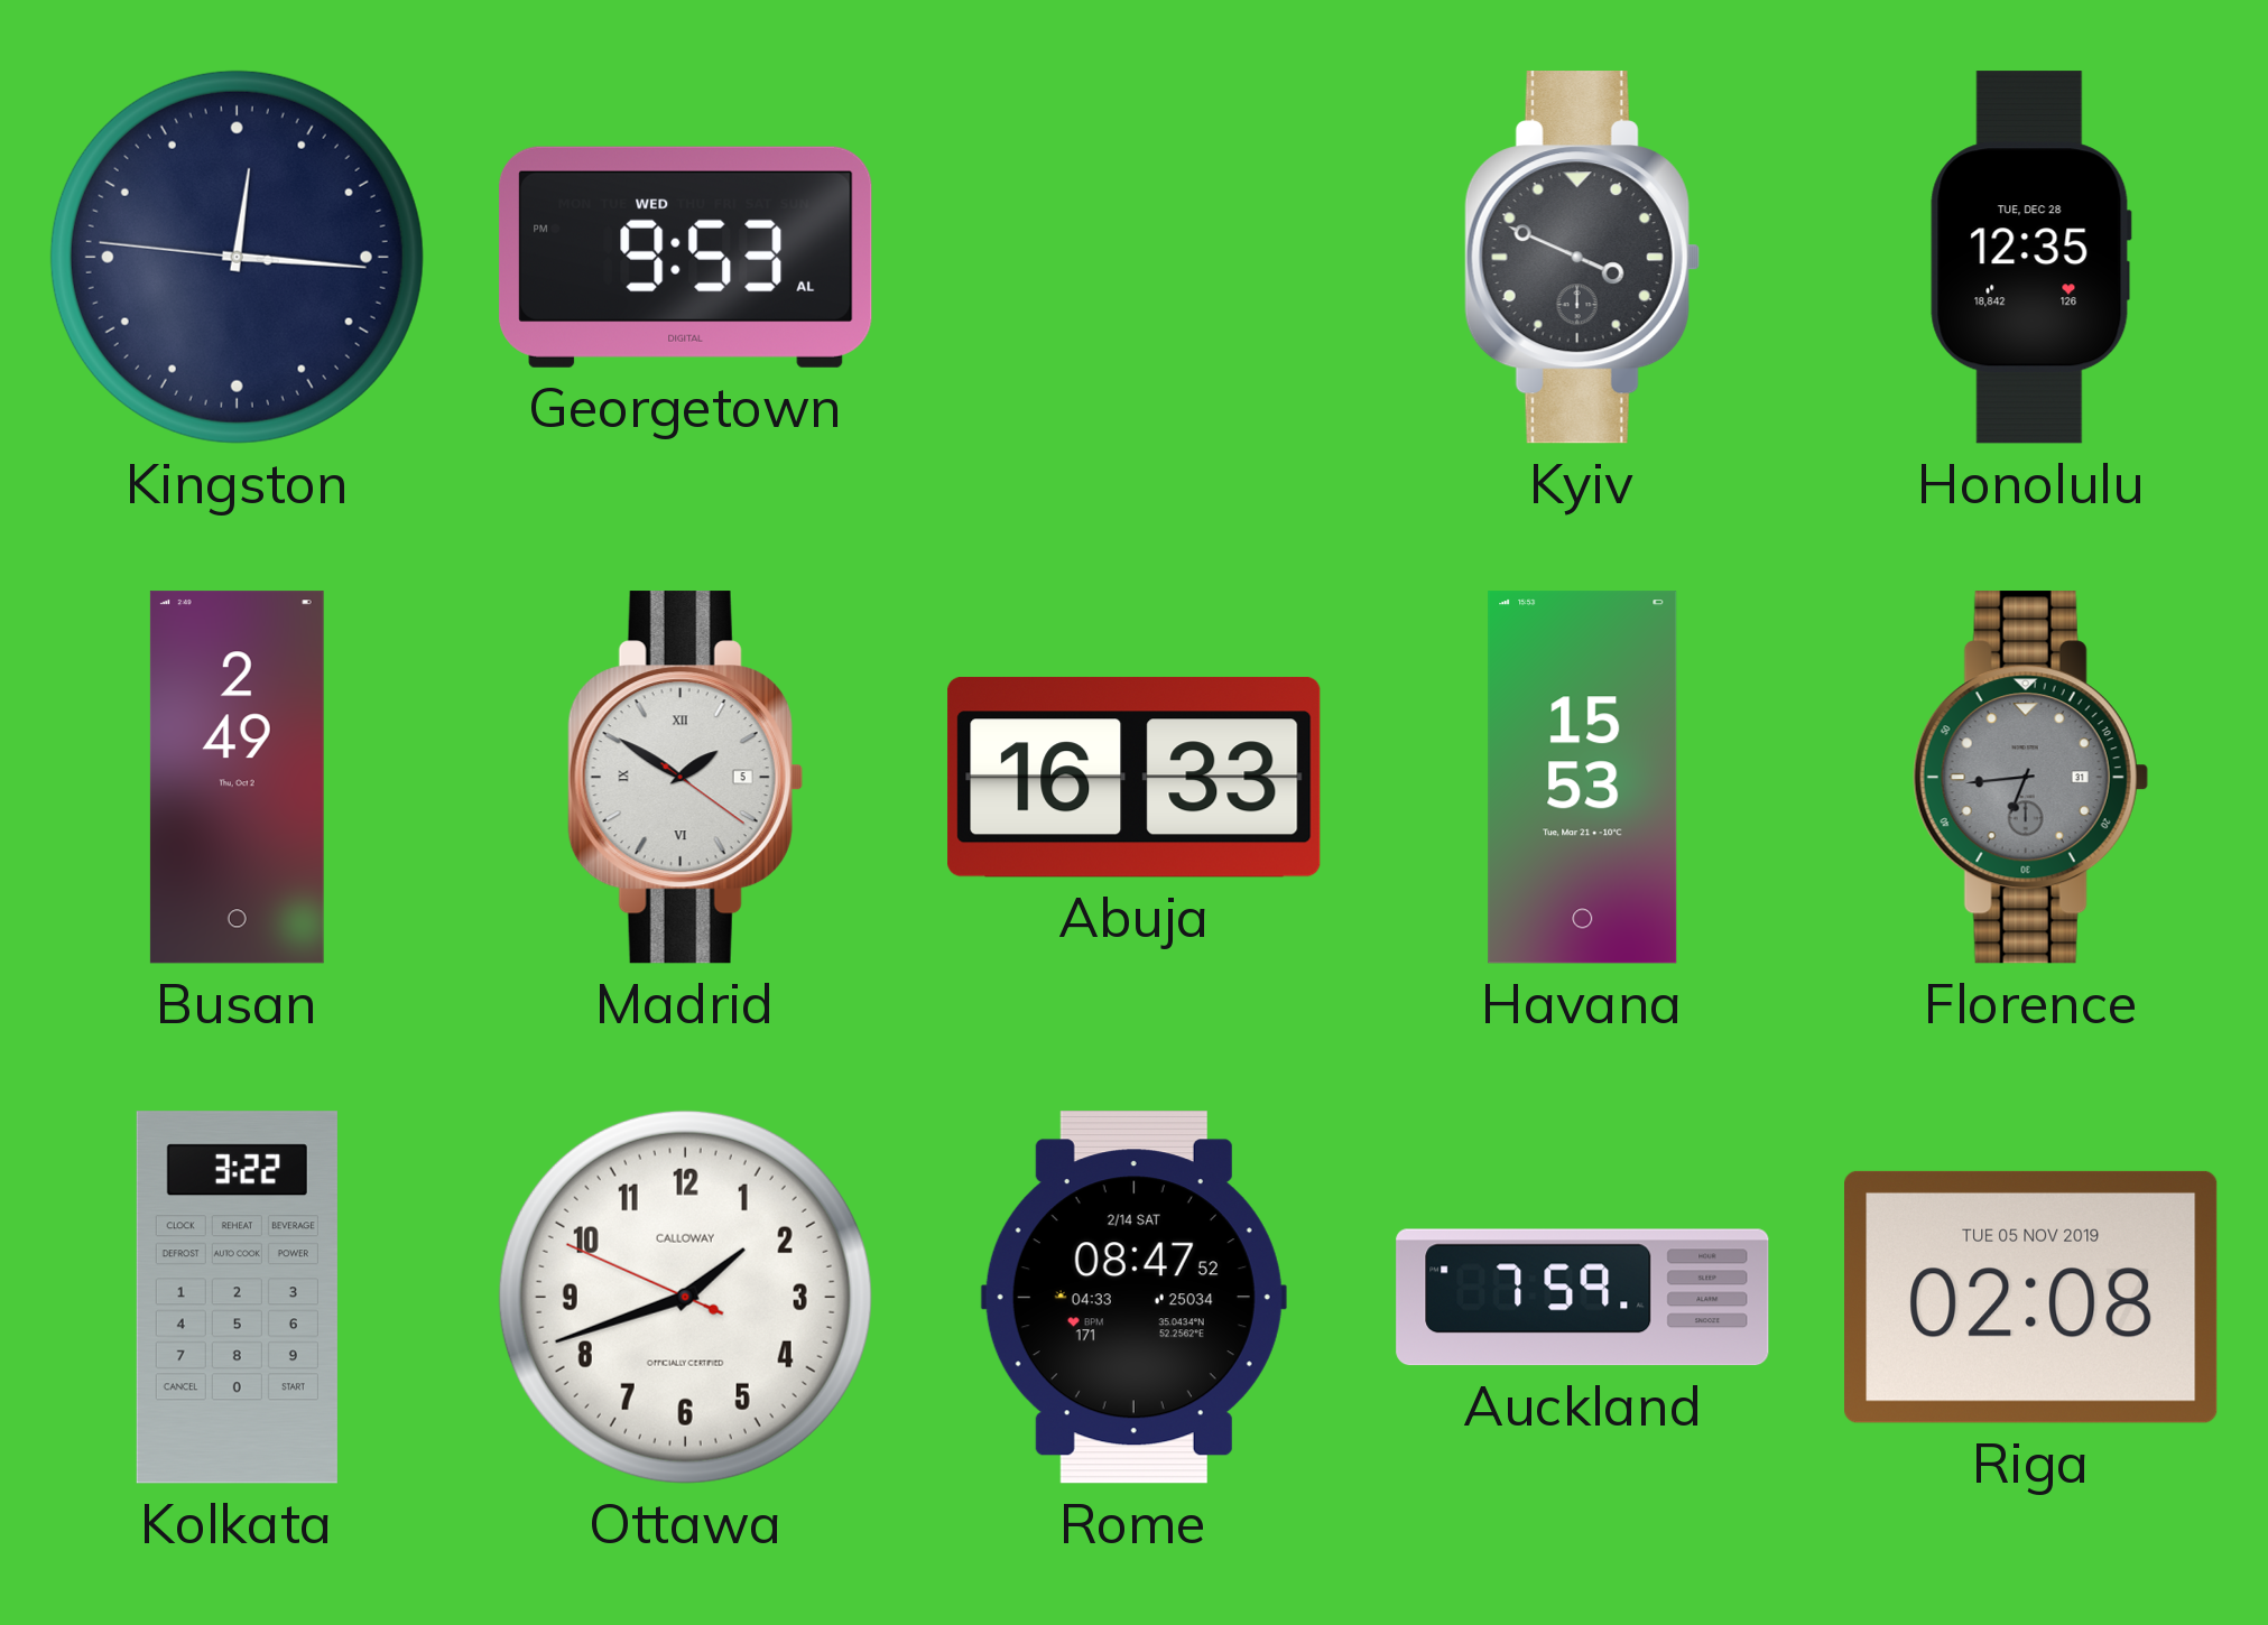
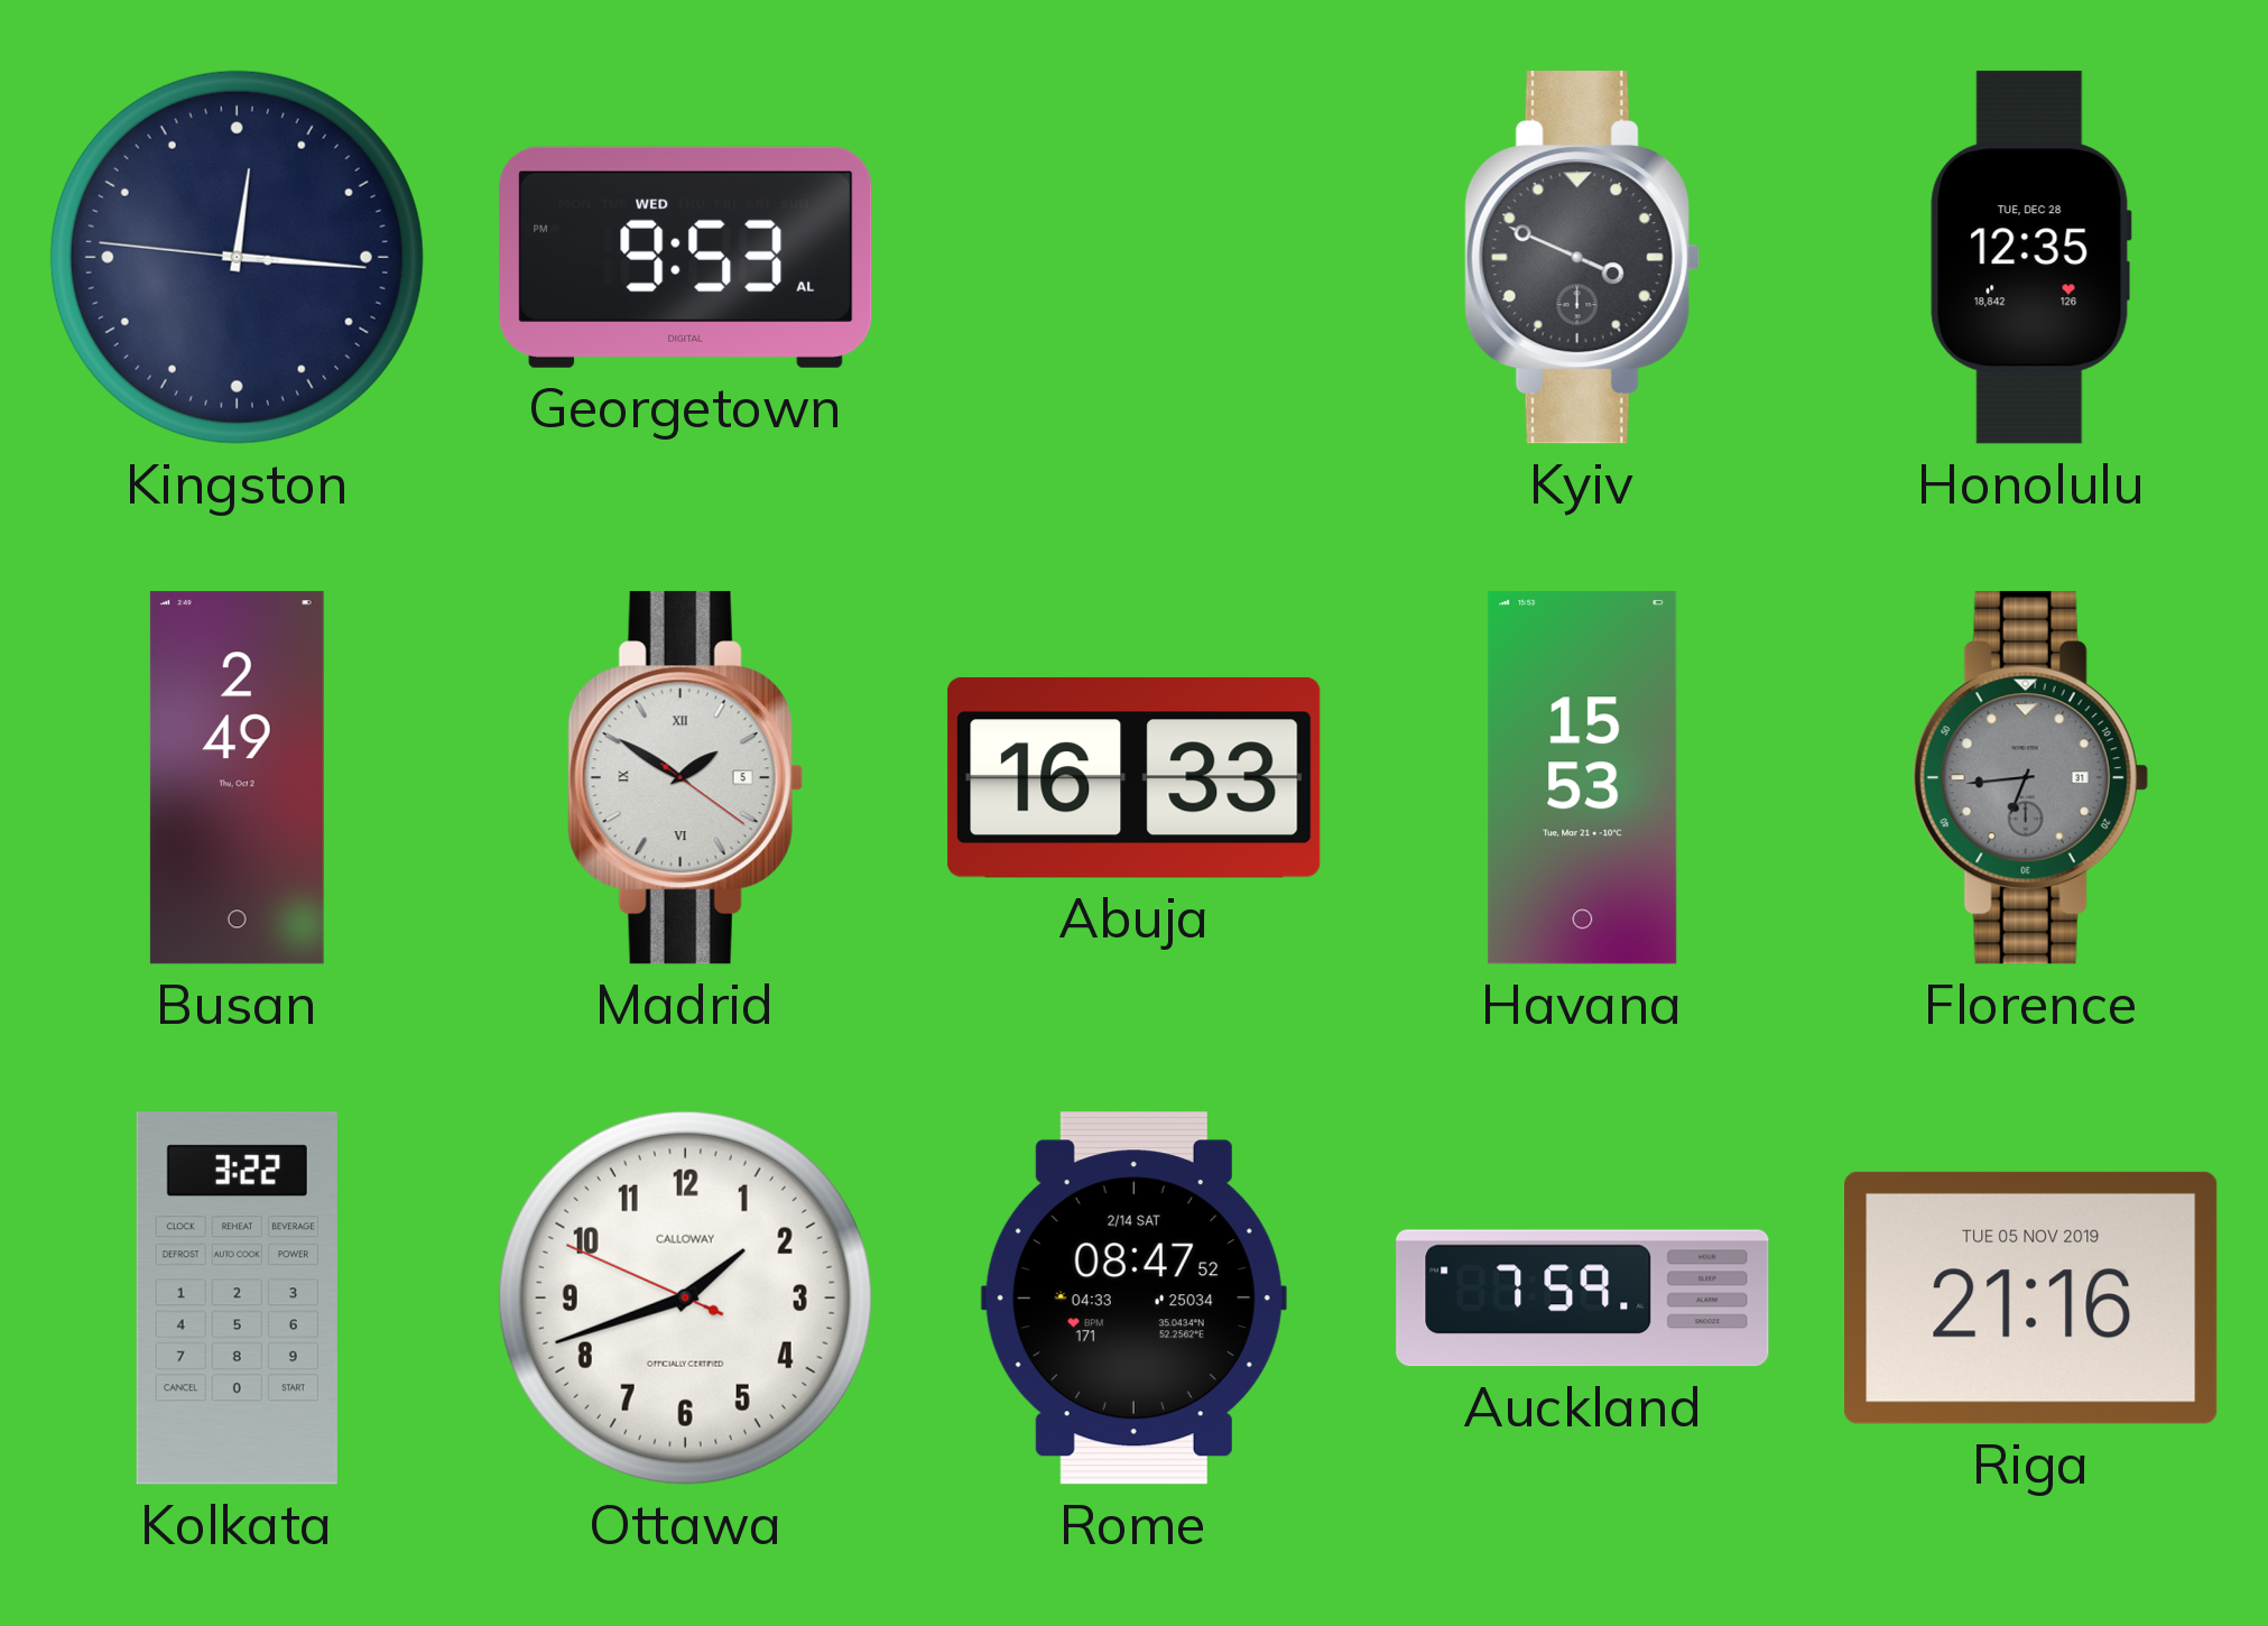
Riga: 02:08 -> 21:16
